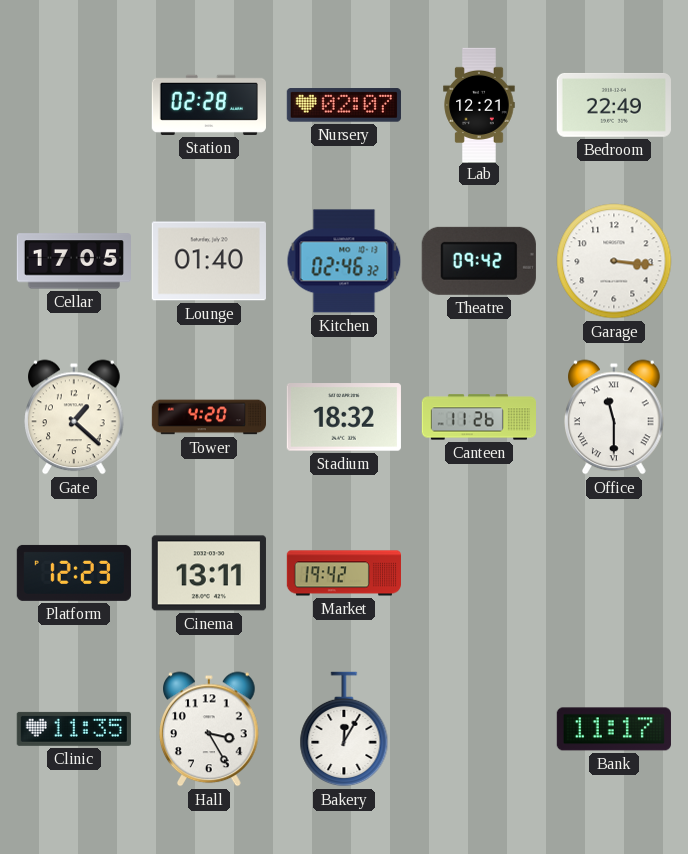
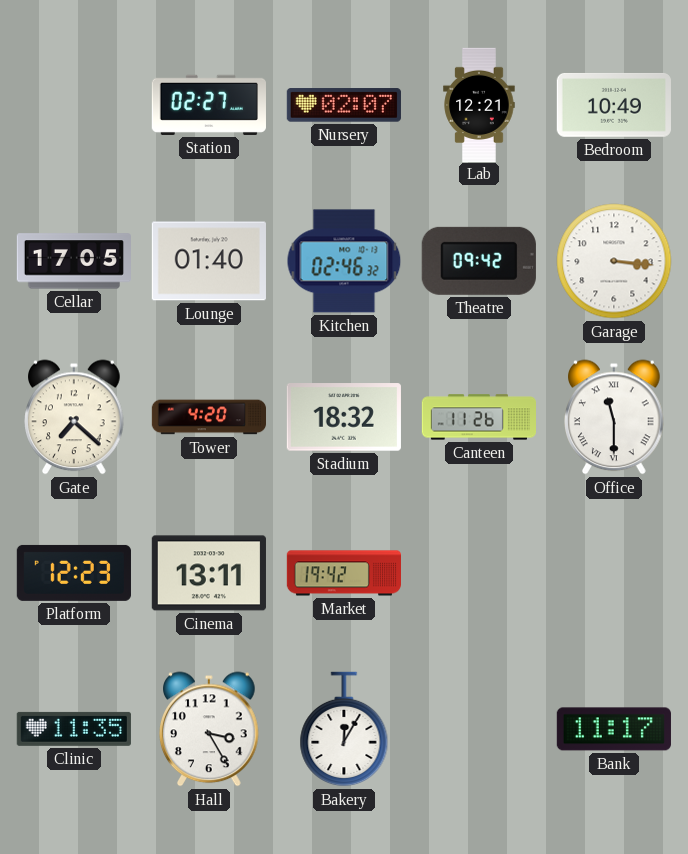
Station: 02:28 -> 02:27
Bedroom: 22:49 -> 10:49
Gate: 1:22 -> 7:22
